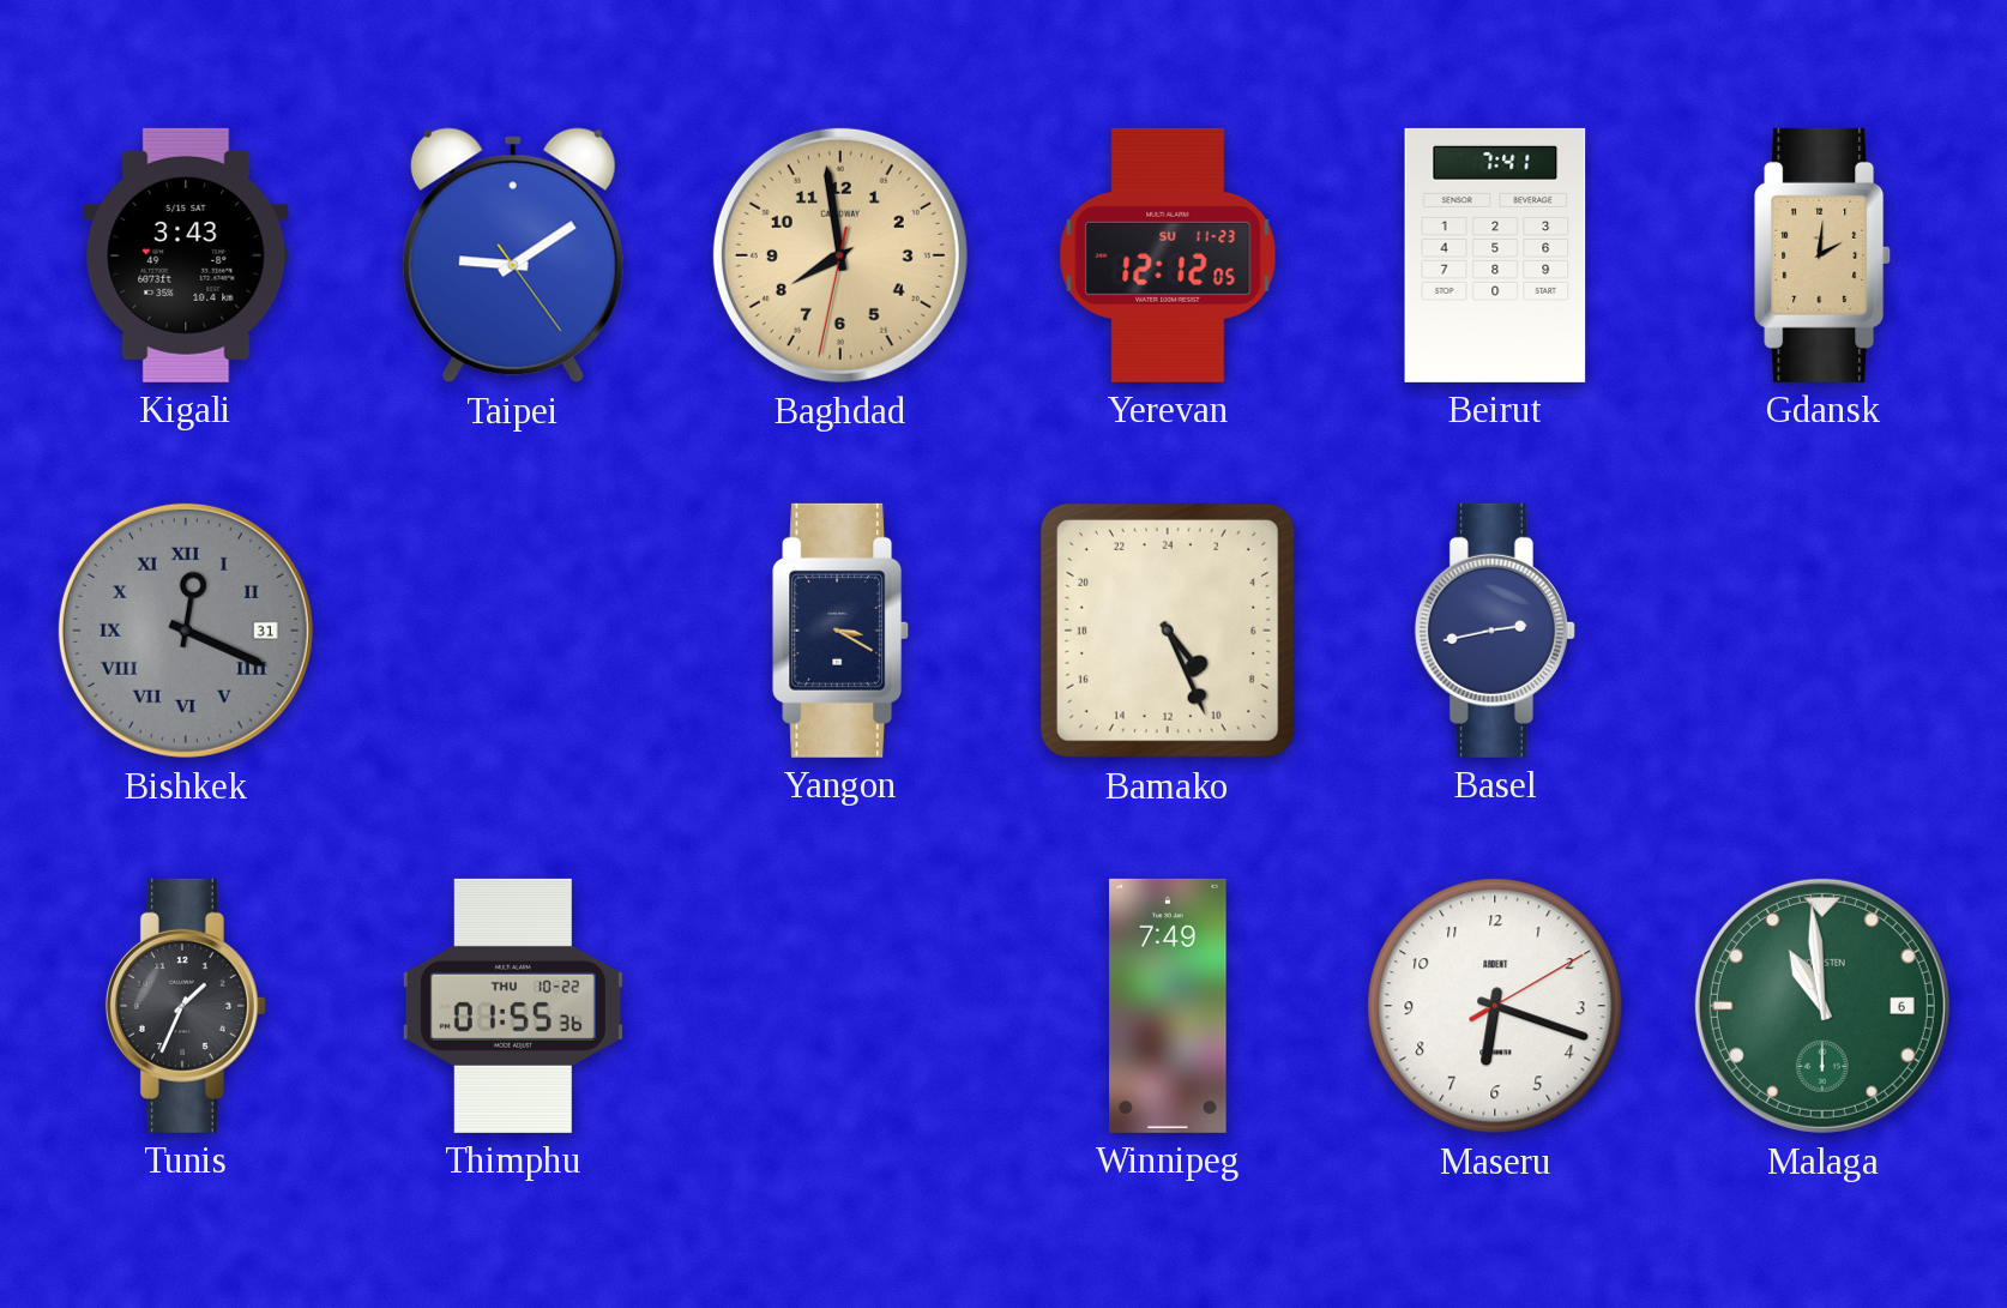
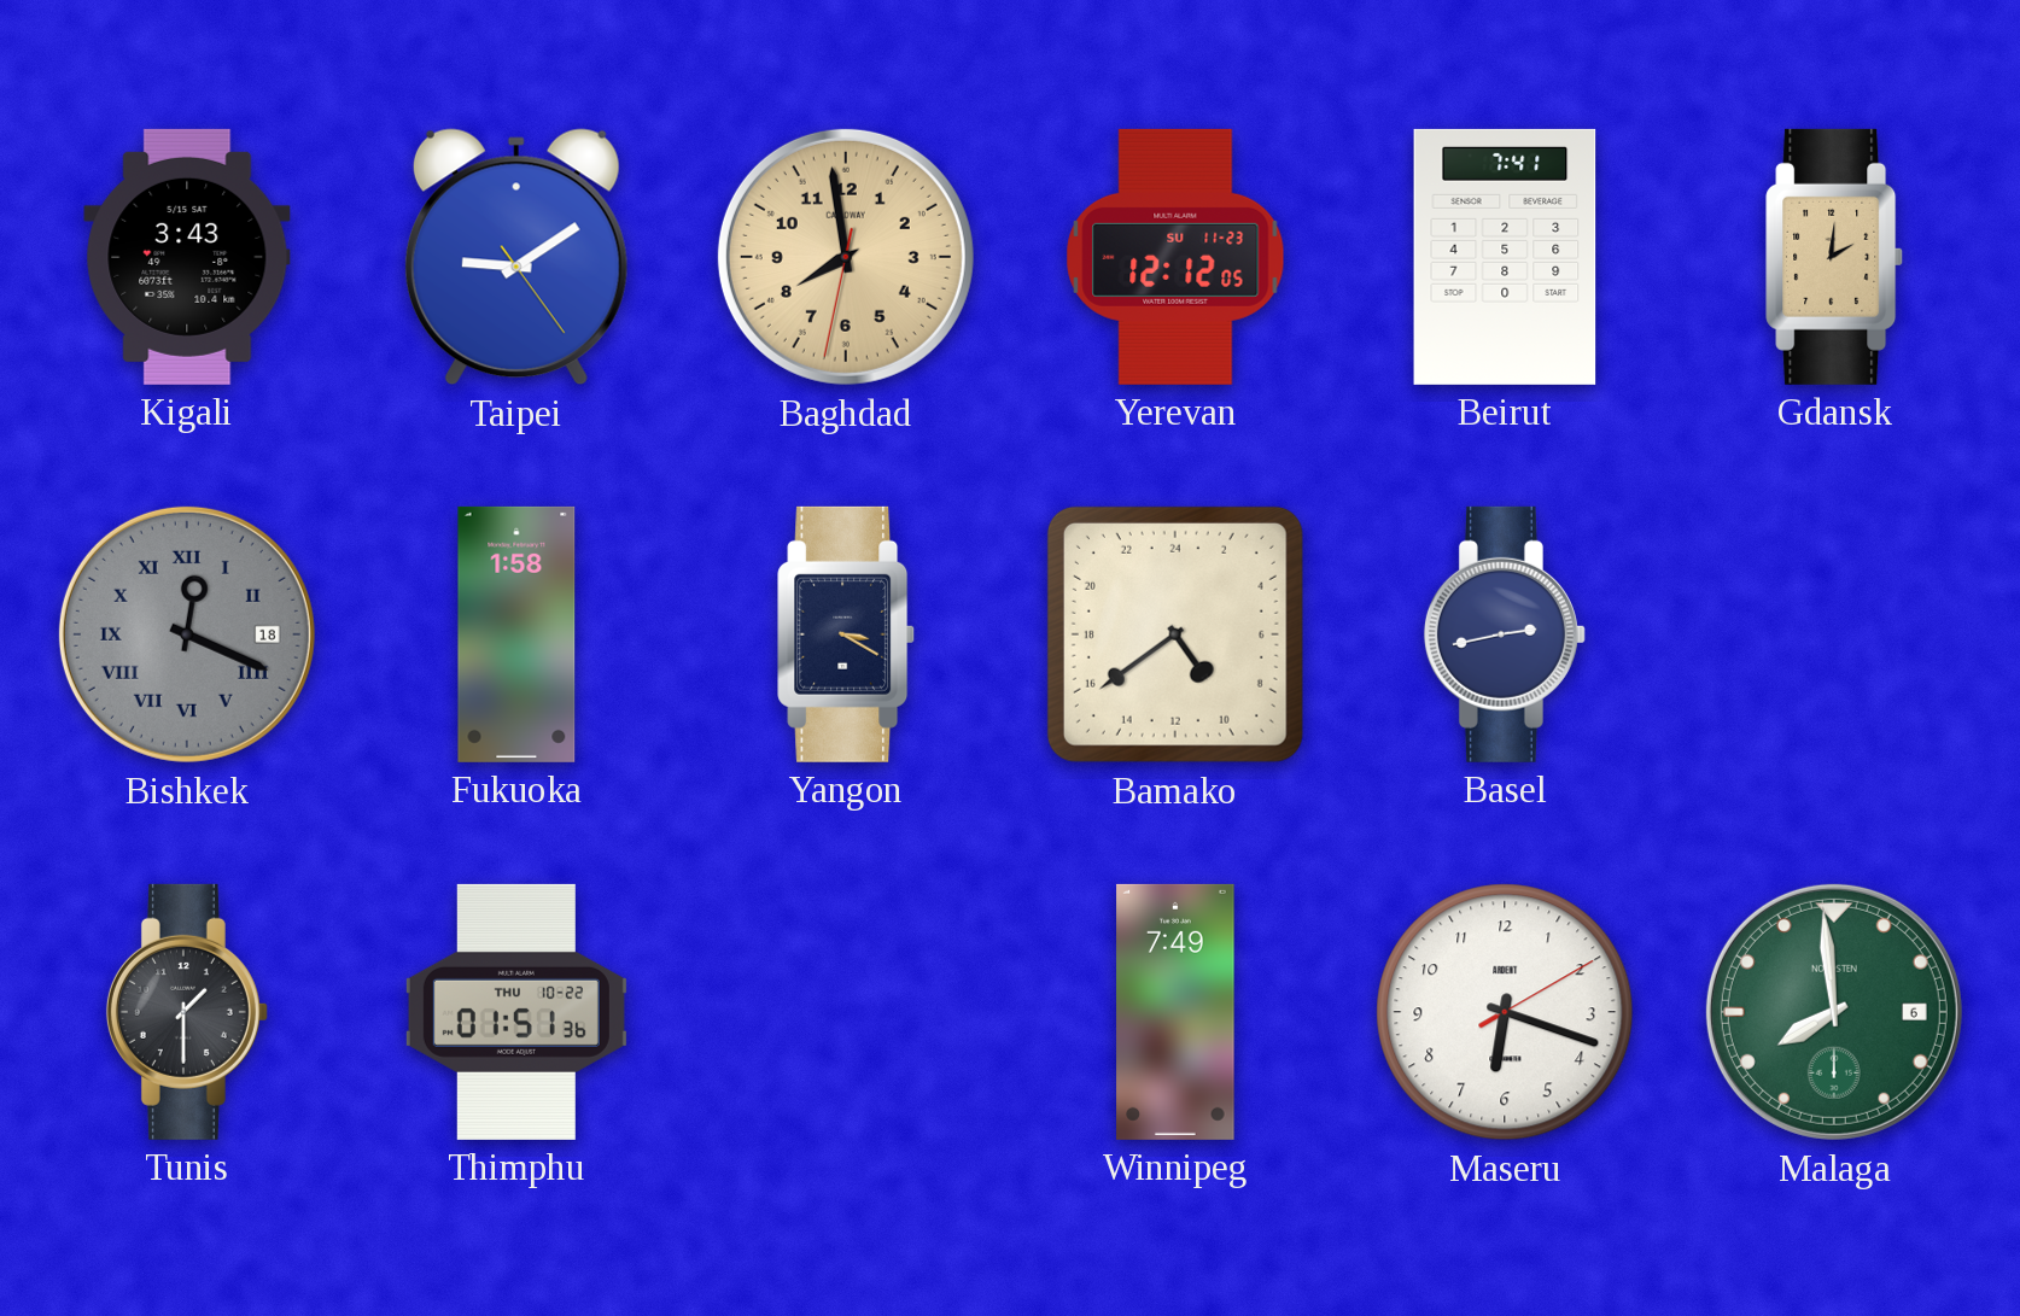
Bishkek date: 31 -> 18
Fukuoka: none -> 1:58
Bamako: 9:26 -> 9:39
Tunis: 1:34 -> 1:30
Thimphu: 01:55 -> 01:51
Malaga: 10:59 -> 7:59
